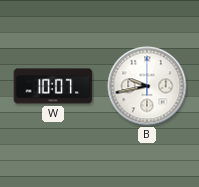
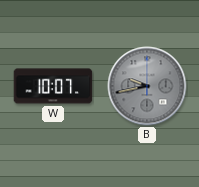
B dial: white -> grey
